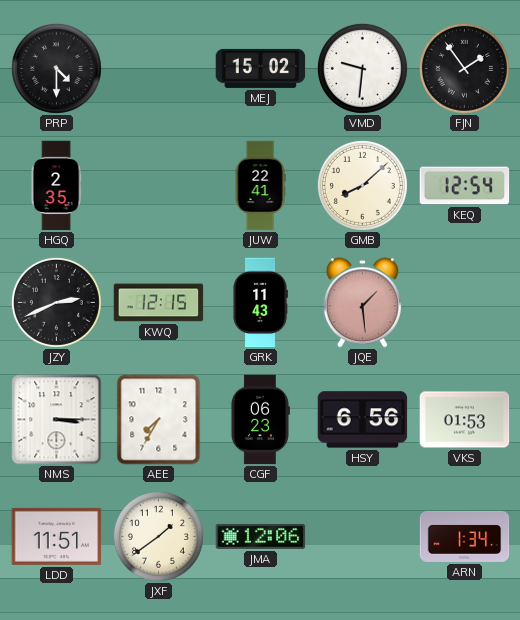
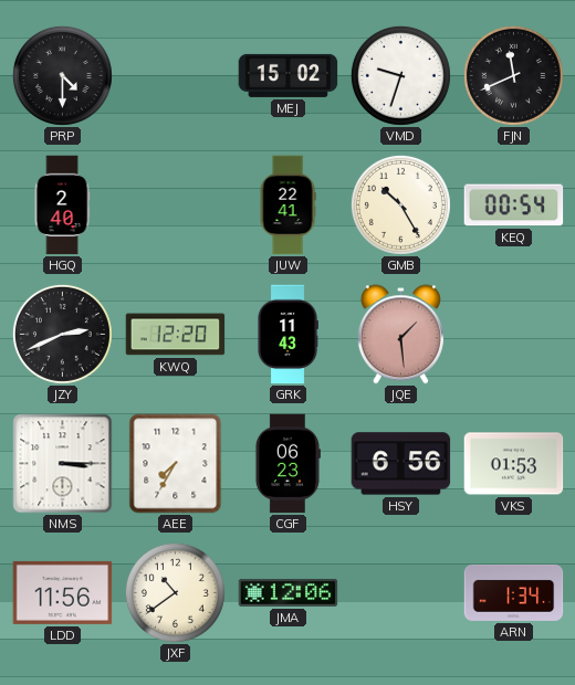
VMD: 9:31 -> 9:33
FJN: 1:54 -> 11:41
HGQ: 2:35 -> 2:40
GMB: 8:08 -> 10:25
KEQ: 12:54 -> 00:54
KWQ: 12:15 -> 12:20
LDD: 11:51 -> 11:56
JXF: 1:39 -> 10:39
